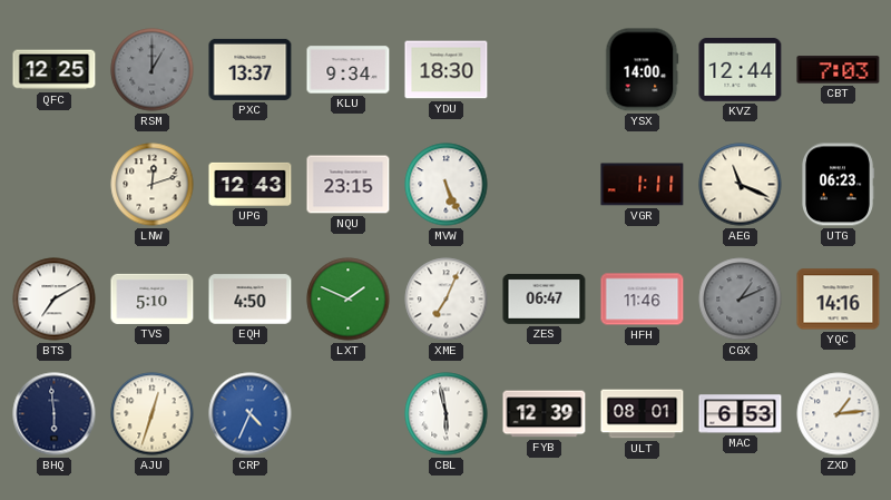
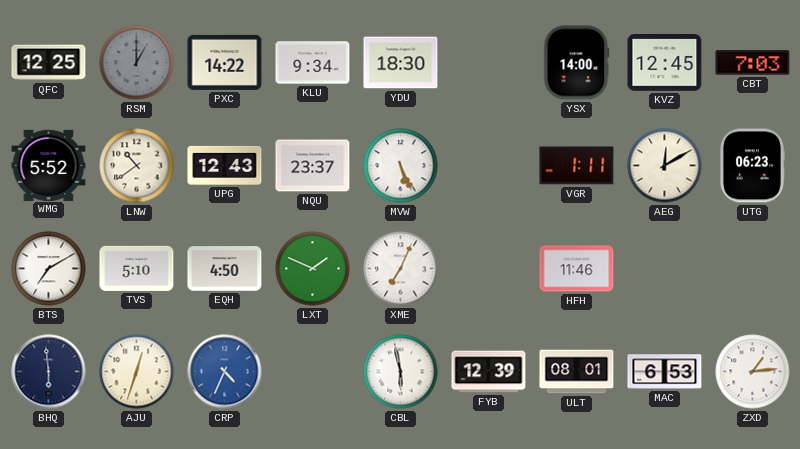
PXC: 13:37 -> 14:22
KVZ: 12:44 -> 12:45
WMG: none -> 5:52
LNW: 12:12 -> 10:39
NQU: 23:15 -> 23:37
AEG: 11:19 -> 12:10
ZES: 06:47 -> none
CGX: 1:11 -> none
YQC: 14:16 -> none
